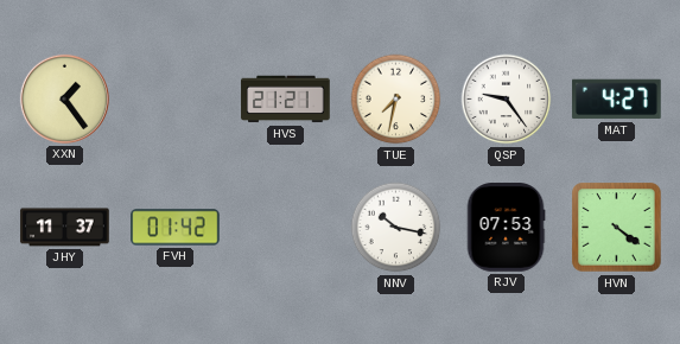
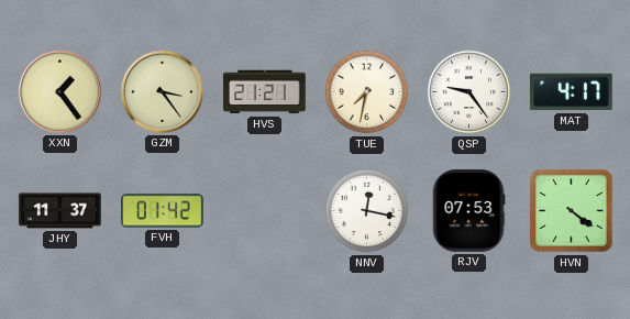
GZM: none -> 3:24
MAT: 4:27 -> 4:17
NNV: 10:17 -> 12:17
